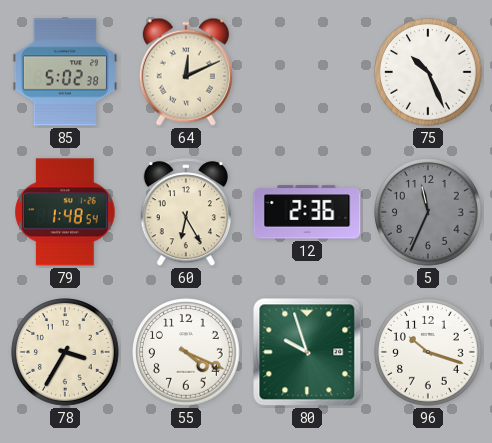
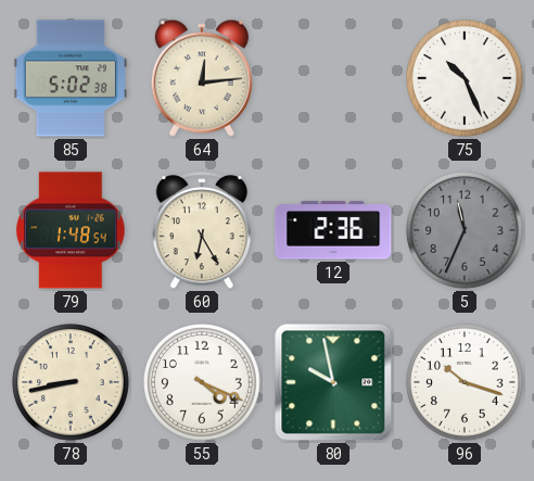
64: 12:11 -> 12:14
78: 3:35 -> 8:43
80: 9:57 -> 9:58
